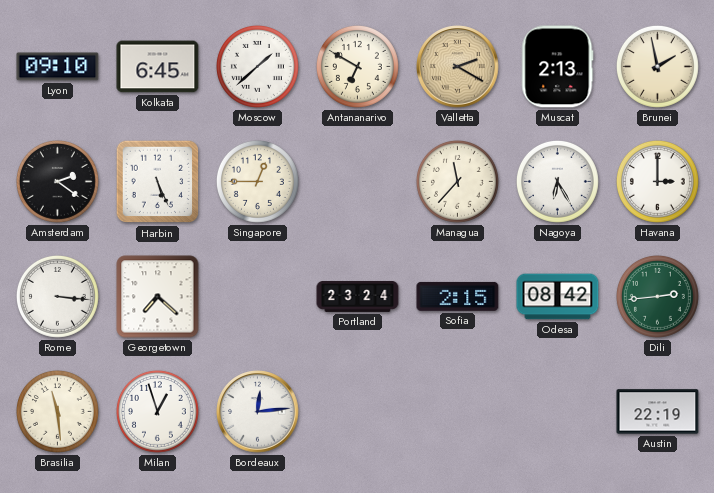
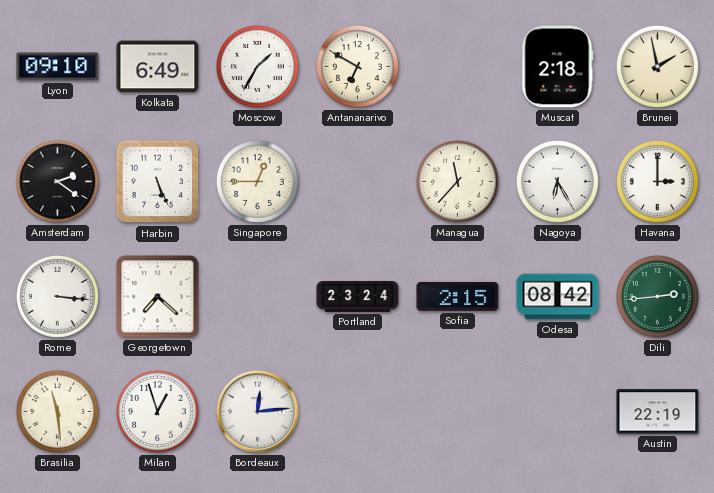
Kolkata: 6:45 -> 6:49
Moscow: 1:38 -> 1:35
Valletta: 2:20 -> none
Muscat: 2:13 -> 2:18
